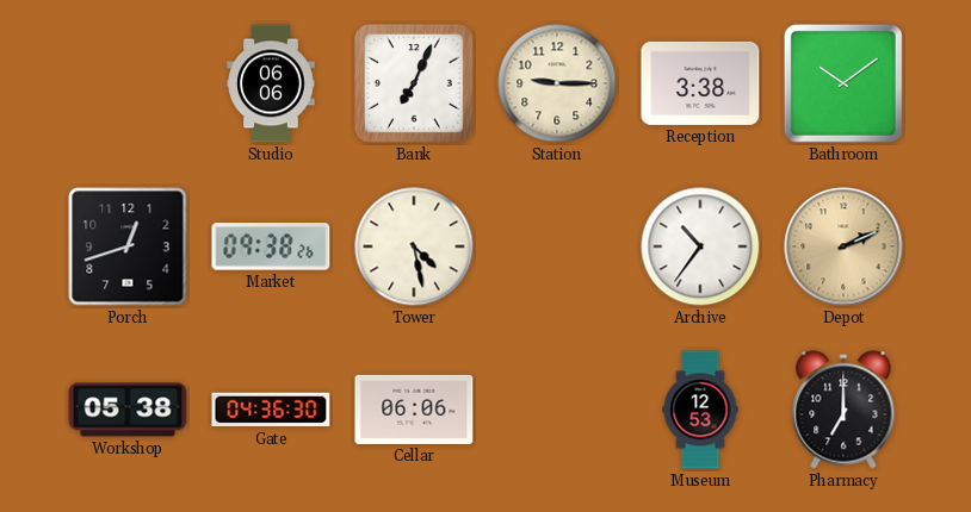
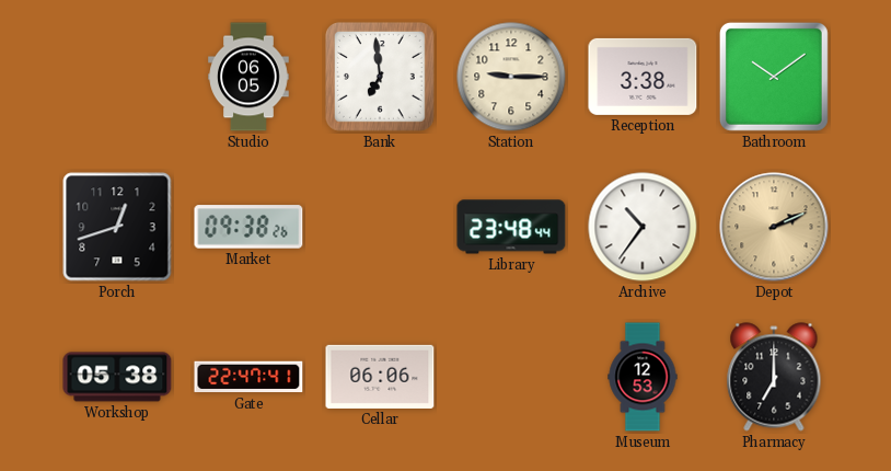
Studio: 06:06 -> 06:05
Bank: 7:04 -> 6:59
Tower: 4:28 -> none
Library: none -> 23:48
Gate: 04:36 -> 22:47
